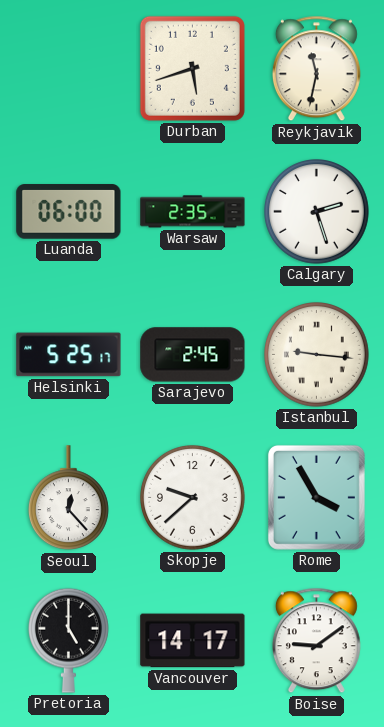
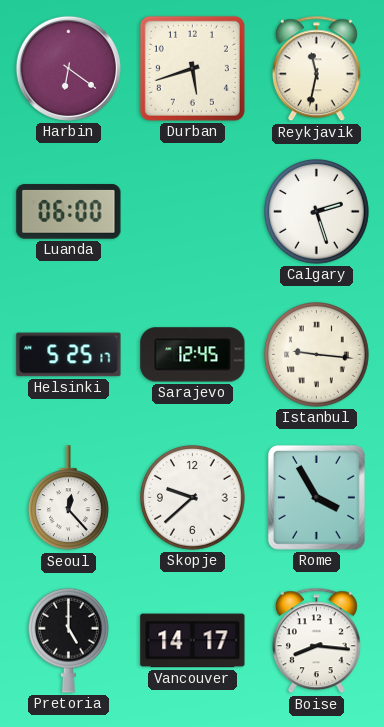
Harbin: none -> 6:21
Warsaw: 2:35 -> none
Sarajevo: 2:45 -> 12:45
Boise: 9:09 -> 8:16
